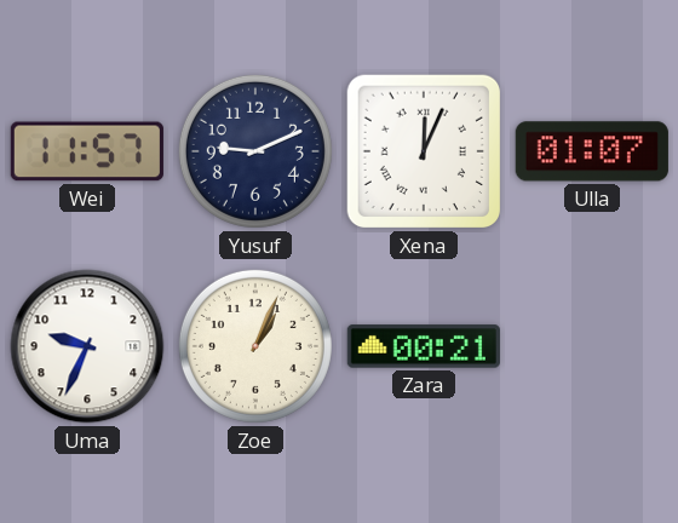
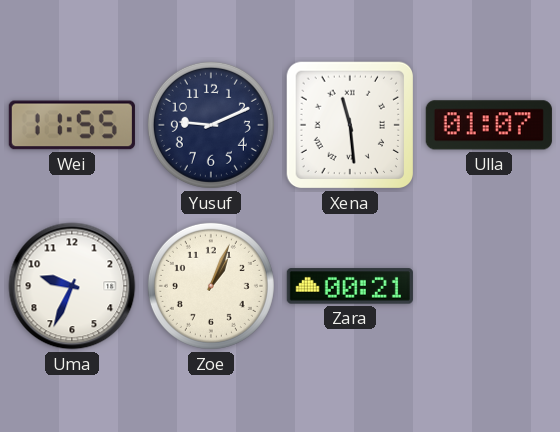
Wei: 11:57 -> 11:55
Xena: 12:04 -> 11:29
